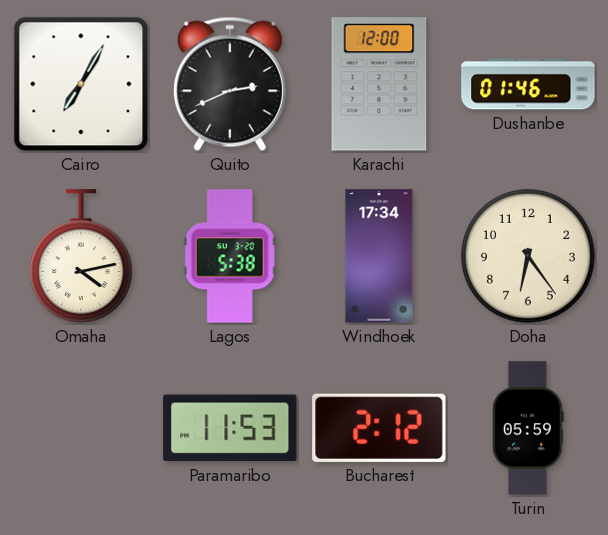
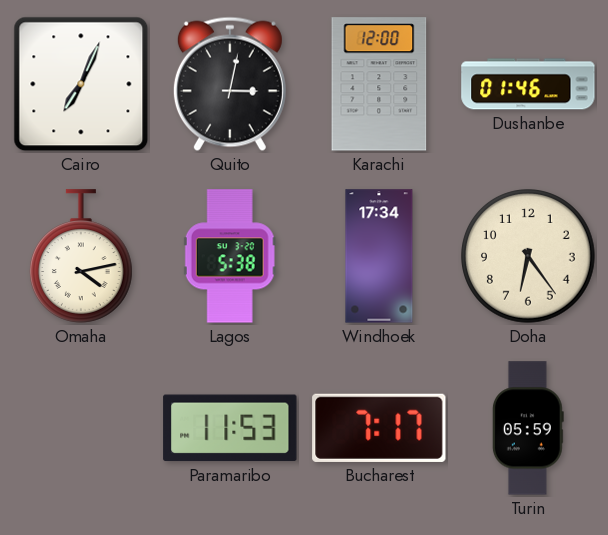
Cairo: 7:05 -> 7:04
Quito: 2:41 -> 3:02
Bucharest: 2:12 -> 7:17
